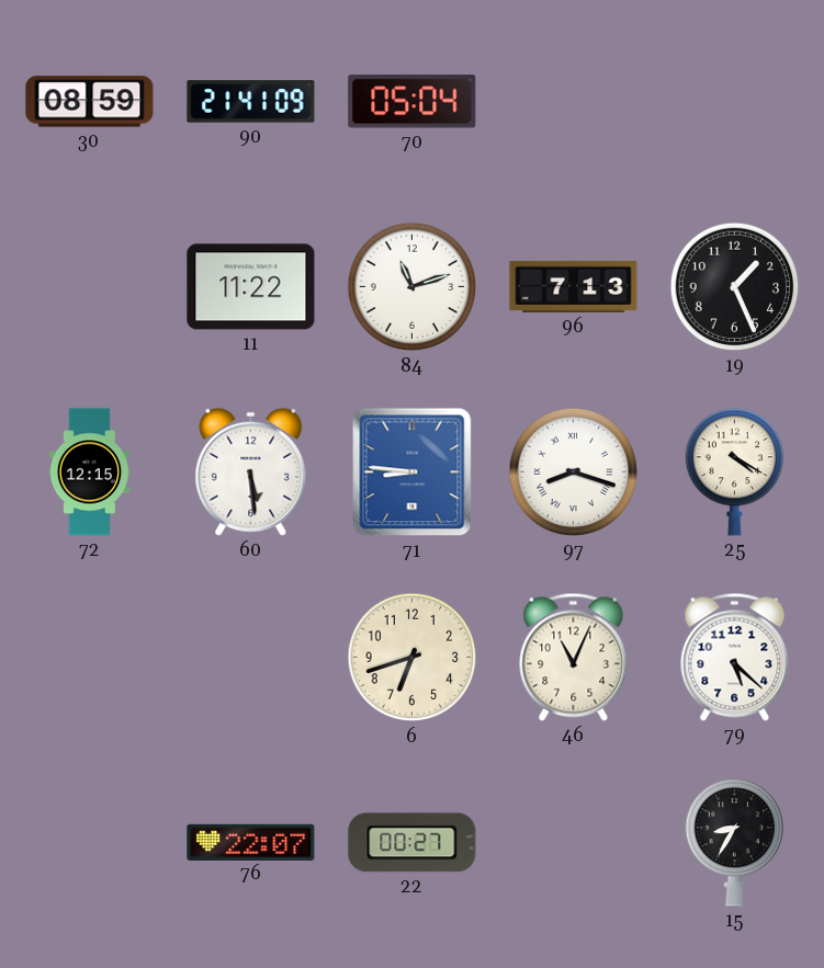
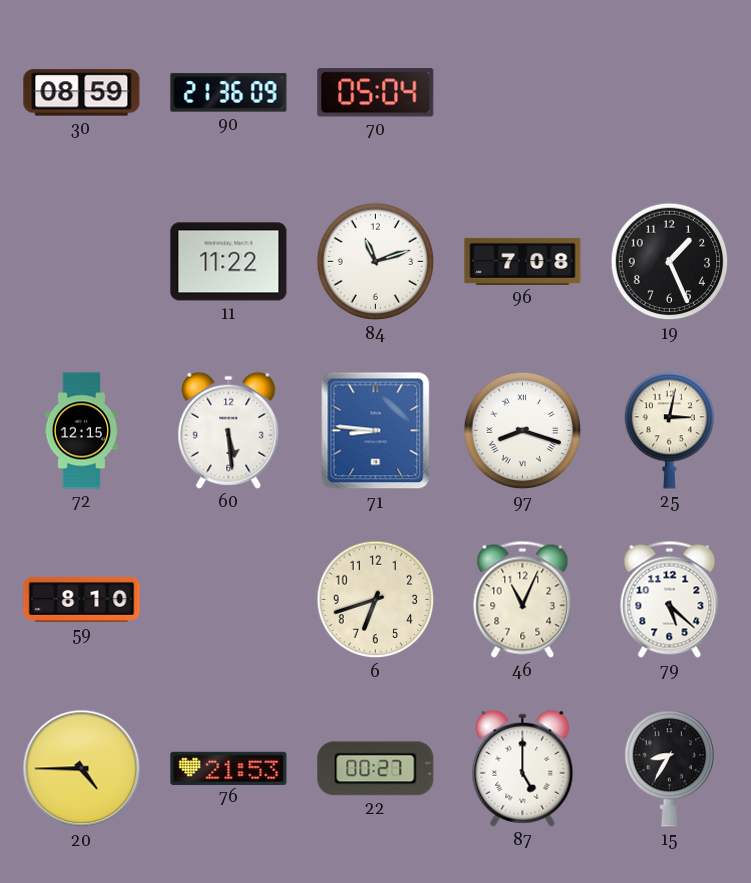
90: 21:41 -> 21:36
96: 7:13 -> 7:08
25: 4:20 -> 3:02
59: none -> 8:10
20: none -> 4:45
76: 22:07 -> 21:53
87: none -> 5:00
